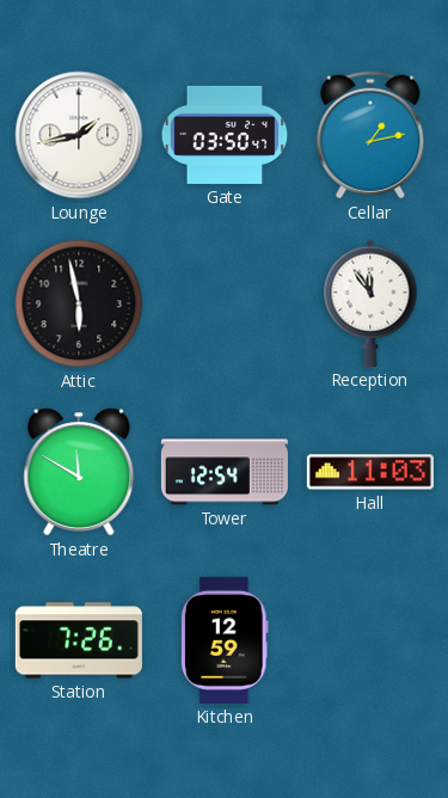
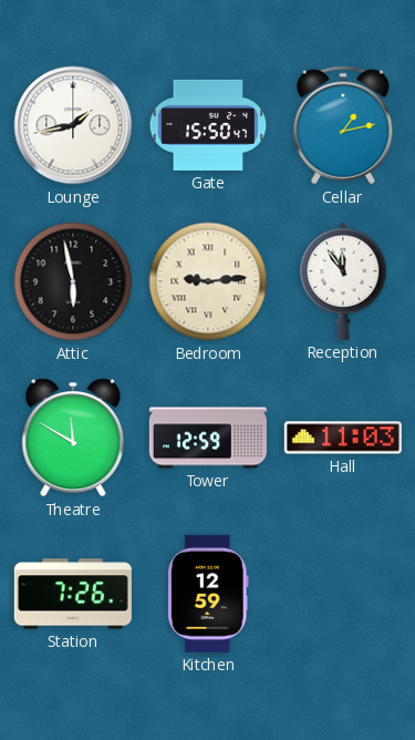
Gate: 03:50 -> 15:50
Bedroom: none -> 9:14
Tower: 12:54 -> 12:59
